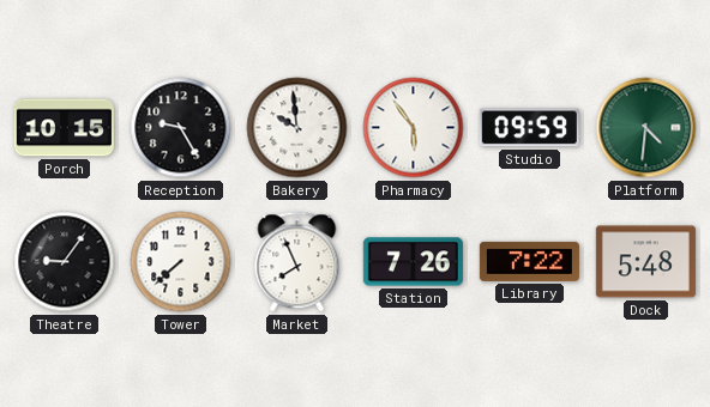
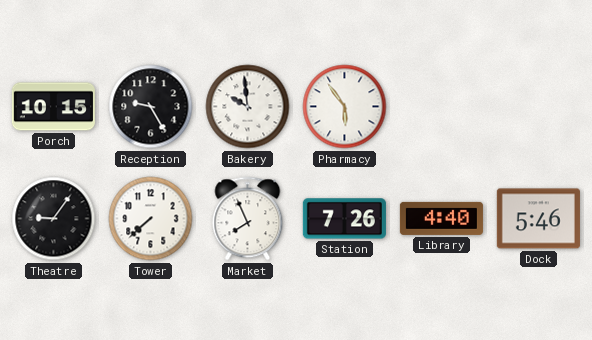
Studio: 09:59 -> none
Platform: 4:31 -> none
Library: 7:22 -> 4:40
Dock: 5:48 -> 5:46
